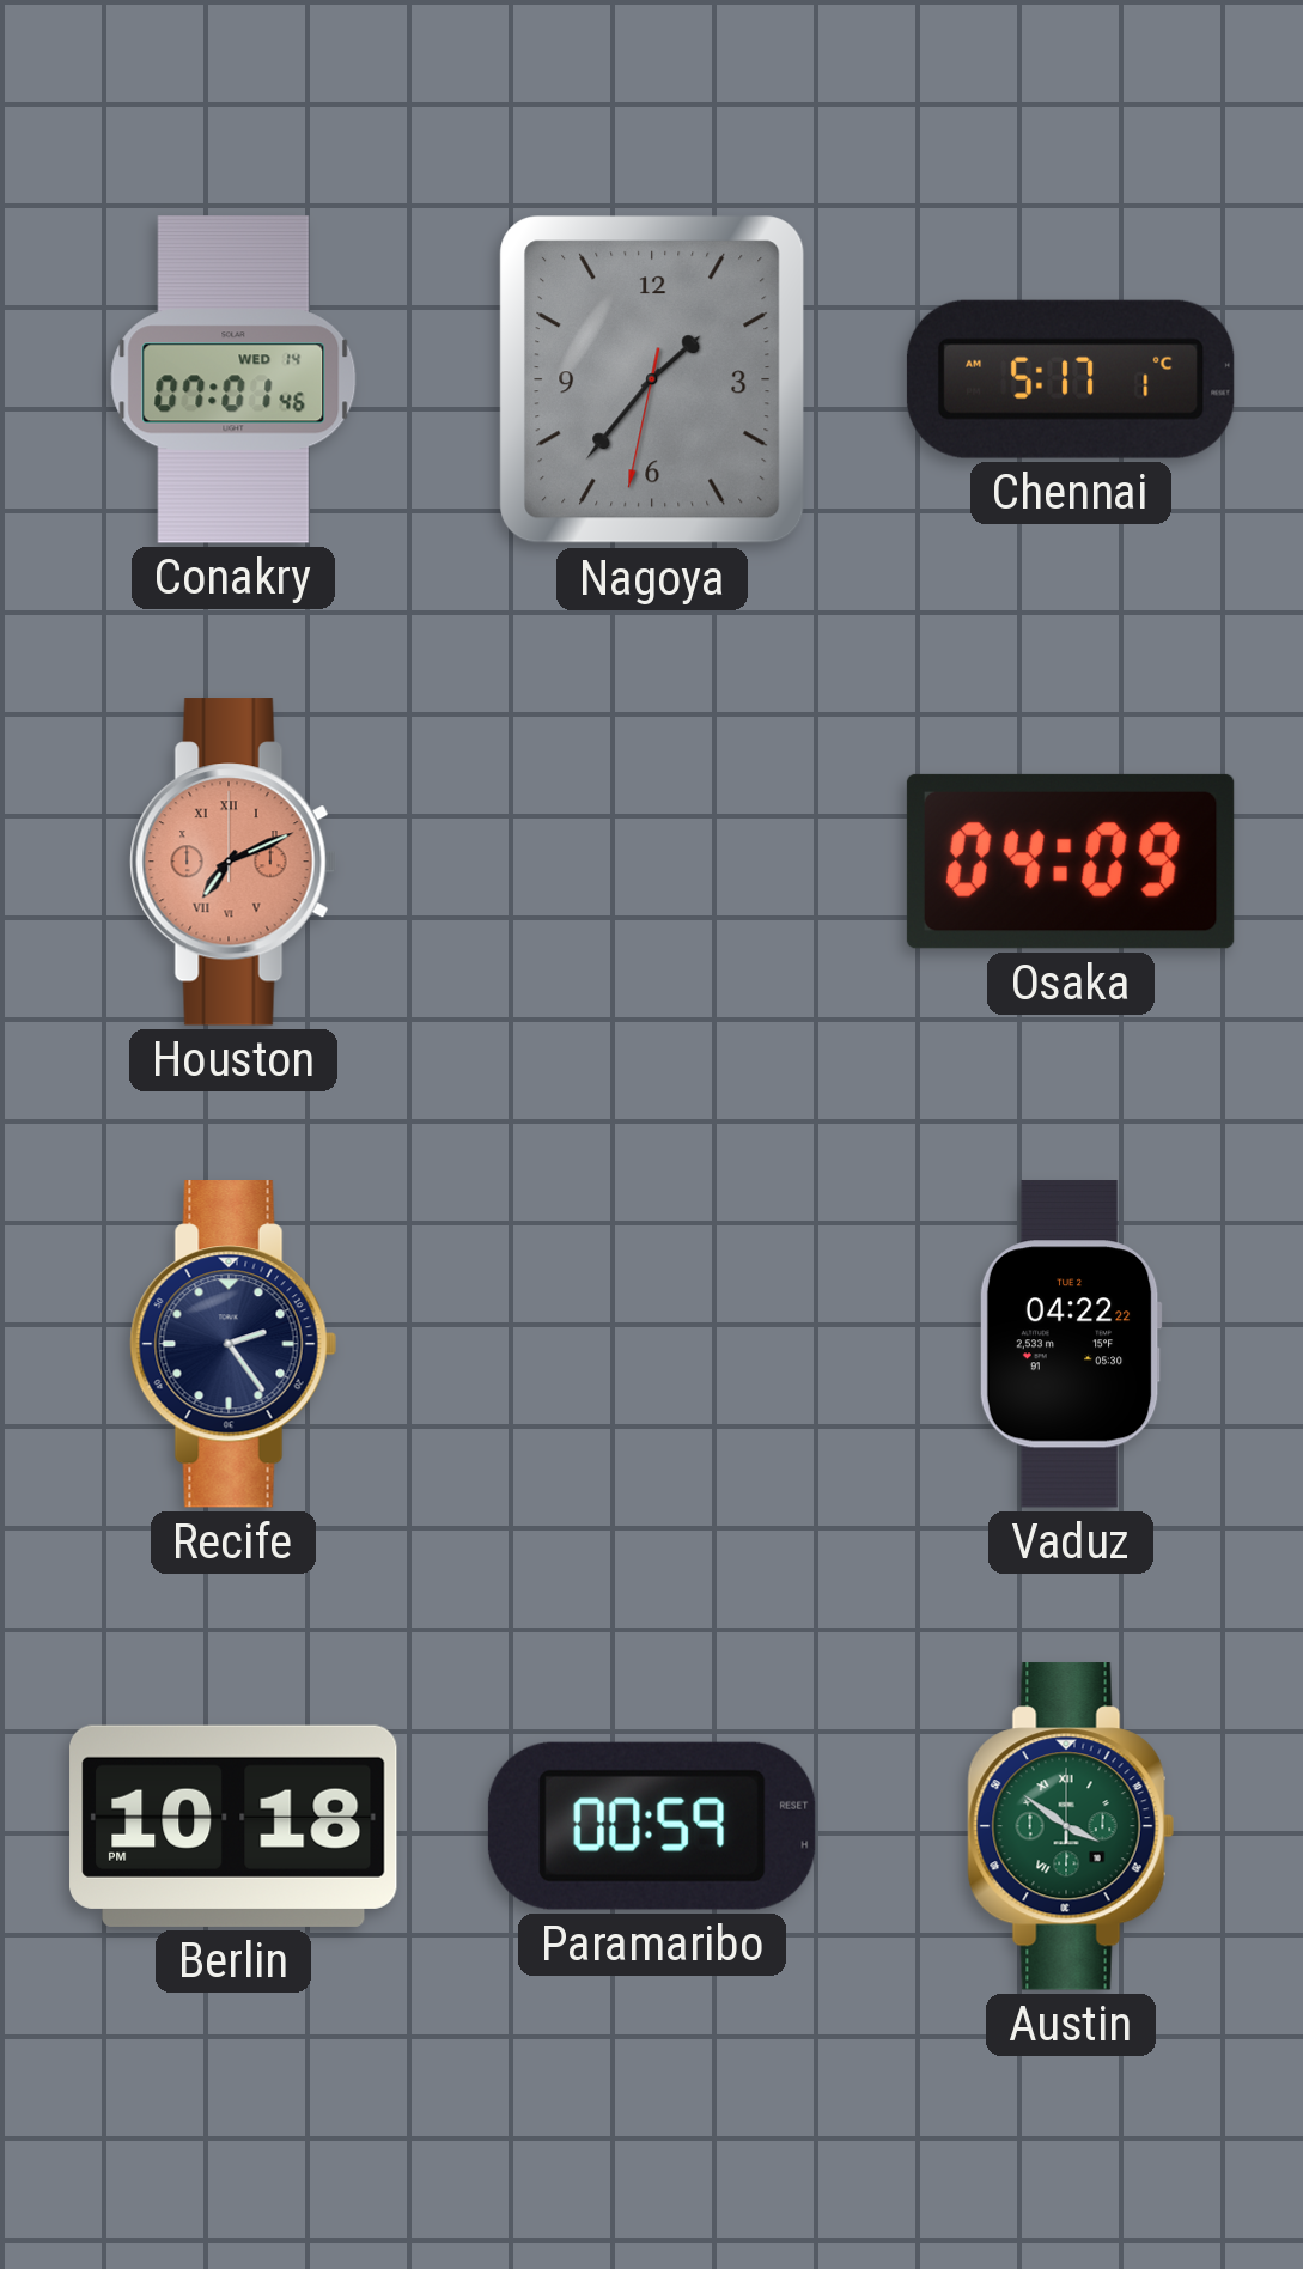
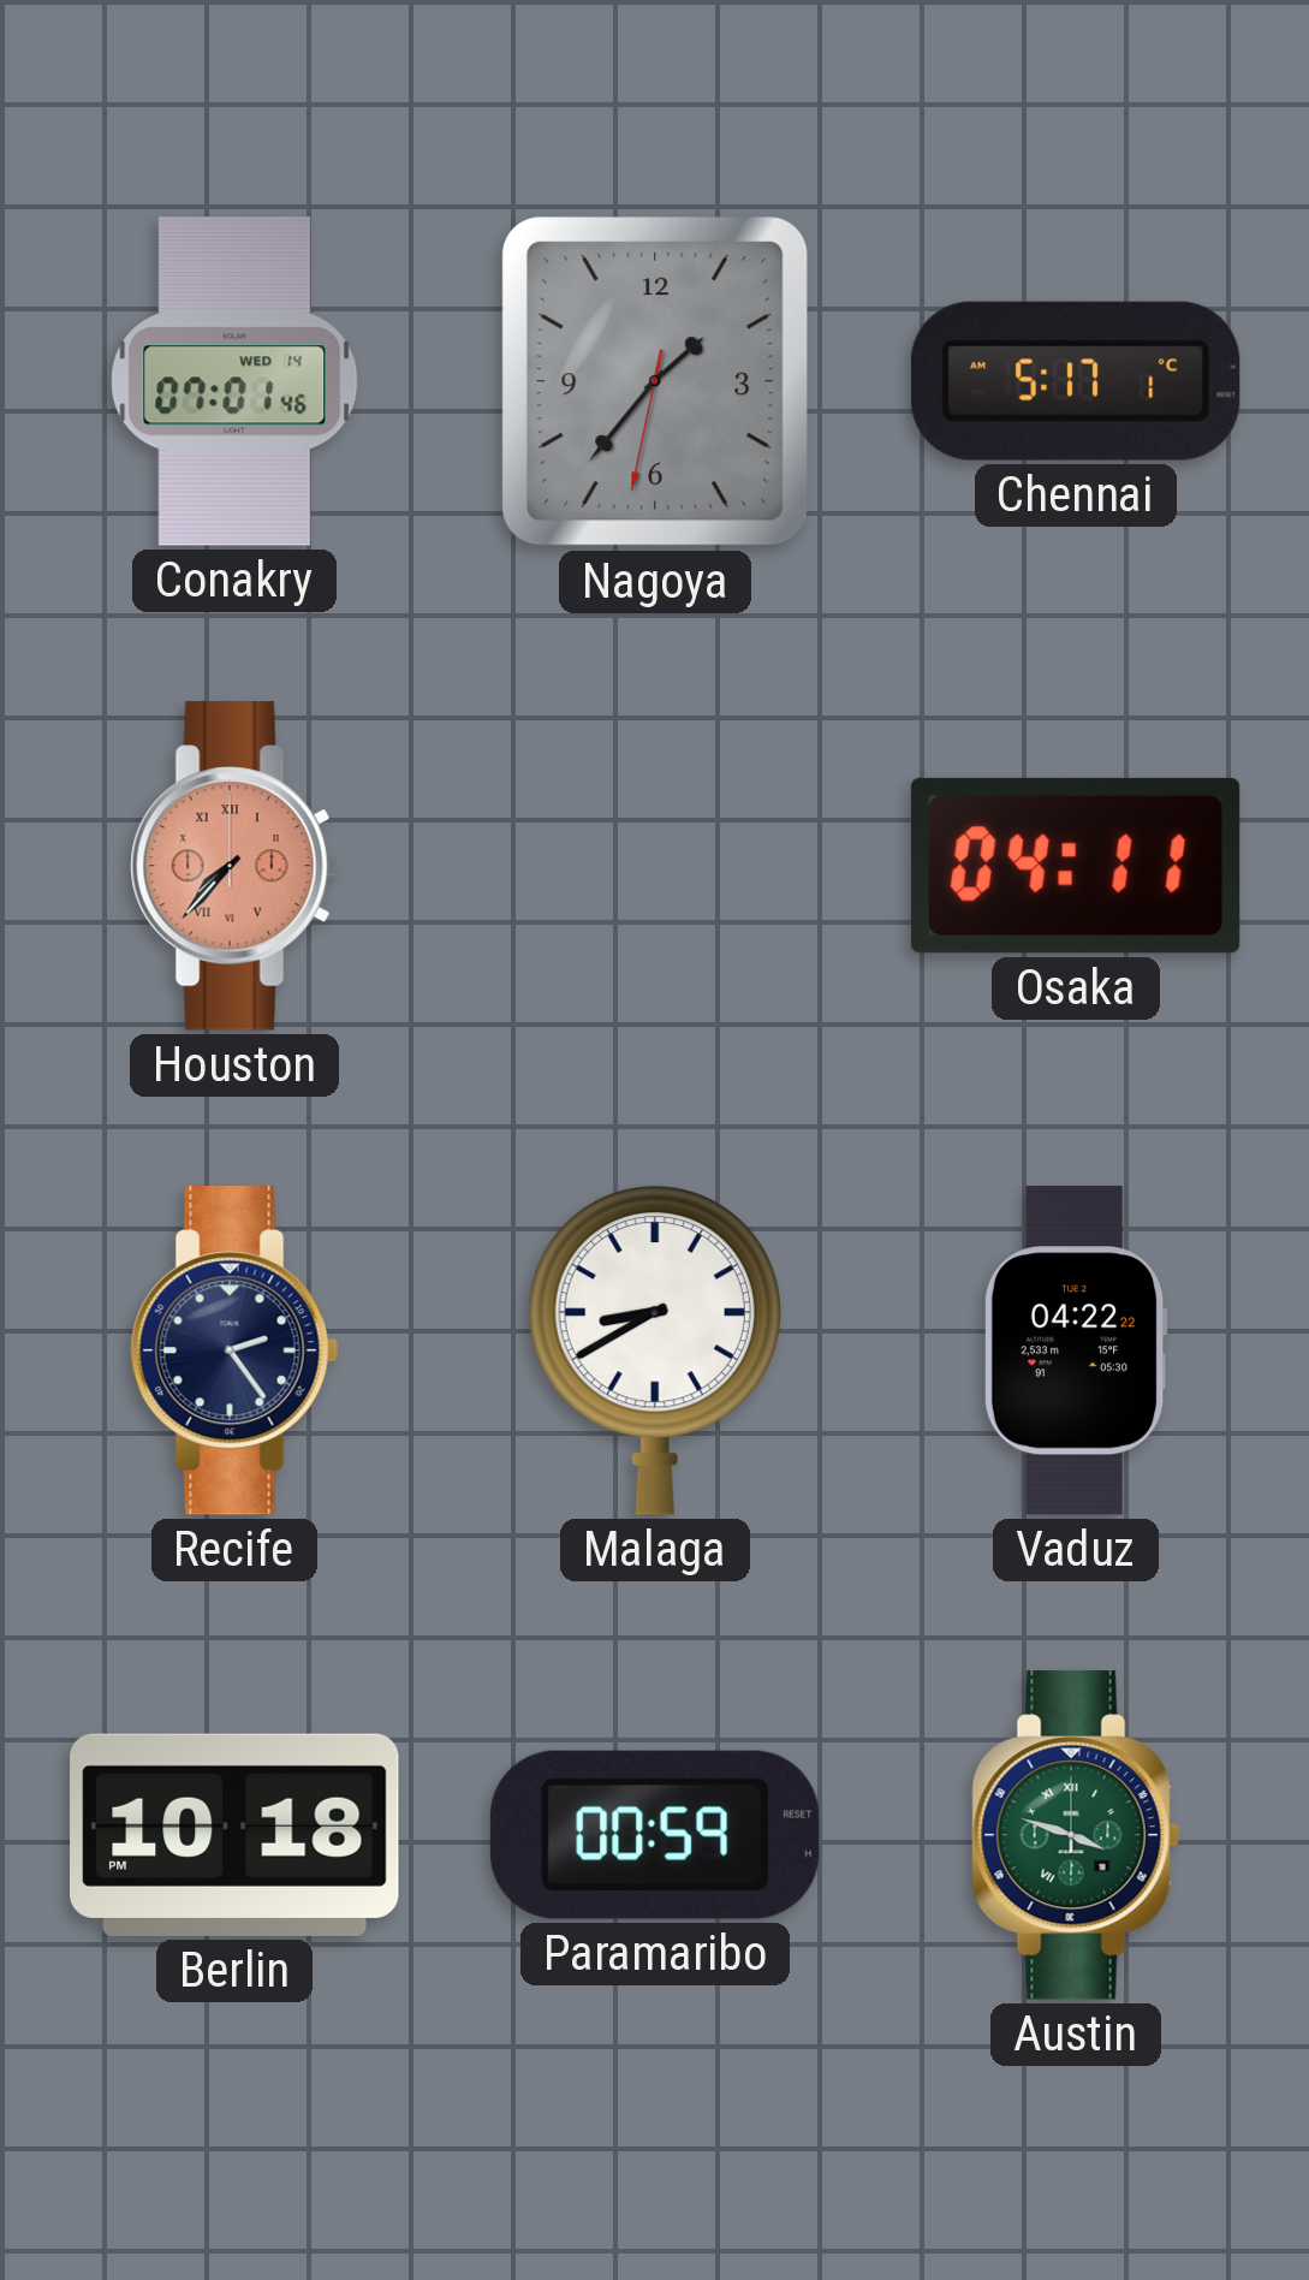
Houston: 7:11 -> 7:37
Osaka: 04:09 -> 04:11
Malaga: none -> 8:40
Austin: 3:51 -> 3:48
